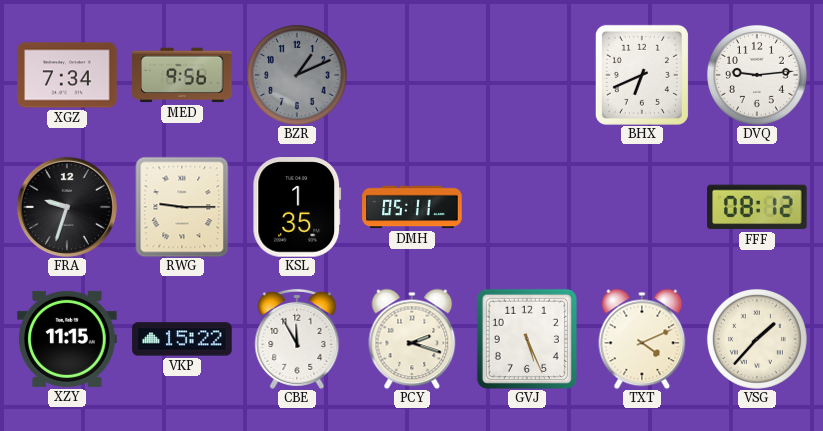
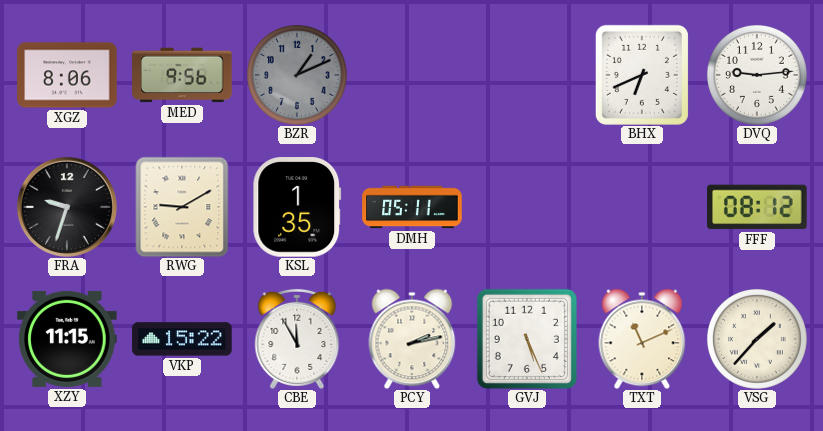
XGZ: 7:34 -> 8:06
RWG: 9:15 -> 9:10
PCY: 2:18 -> 2:13
TXT: 4:11 -> 11:11
